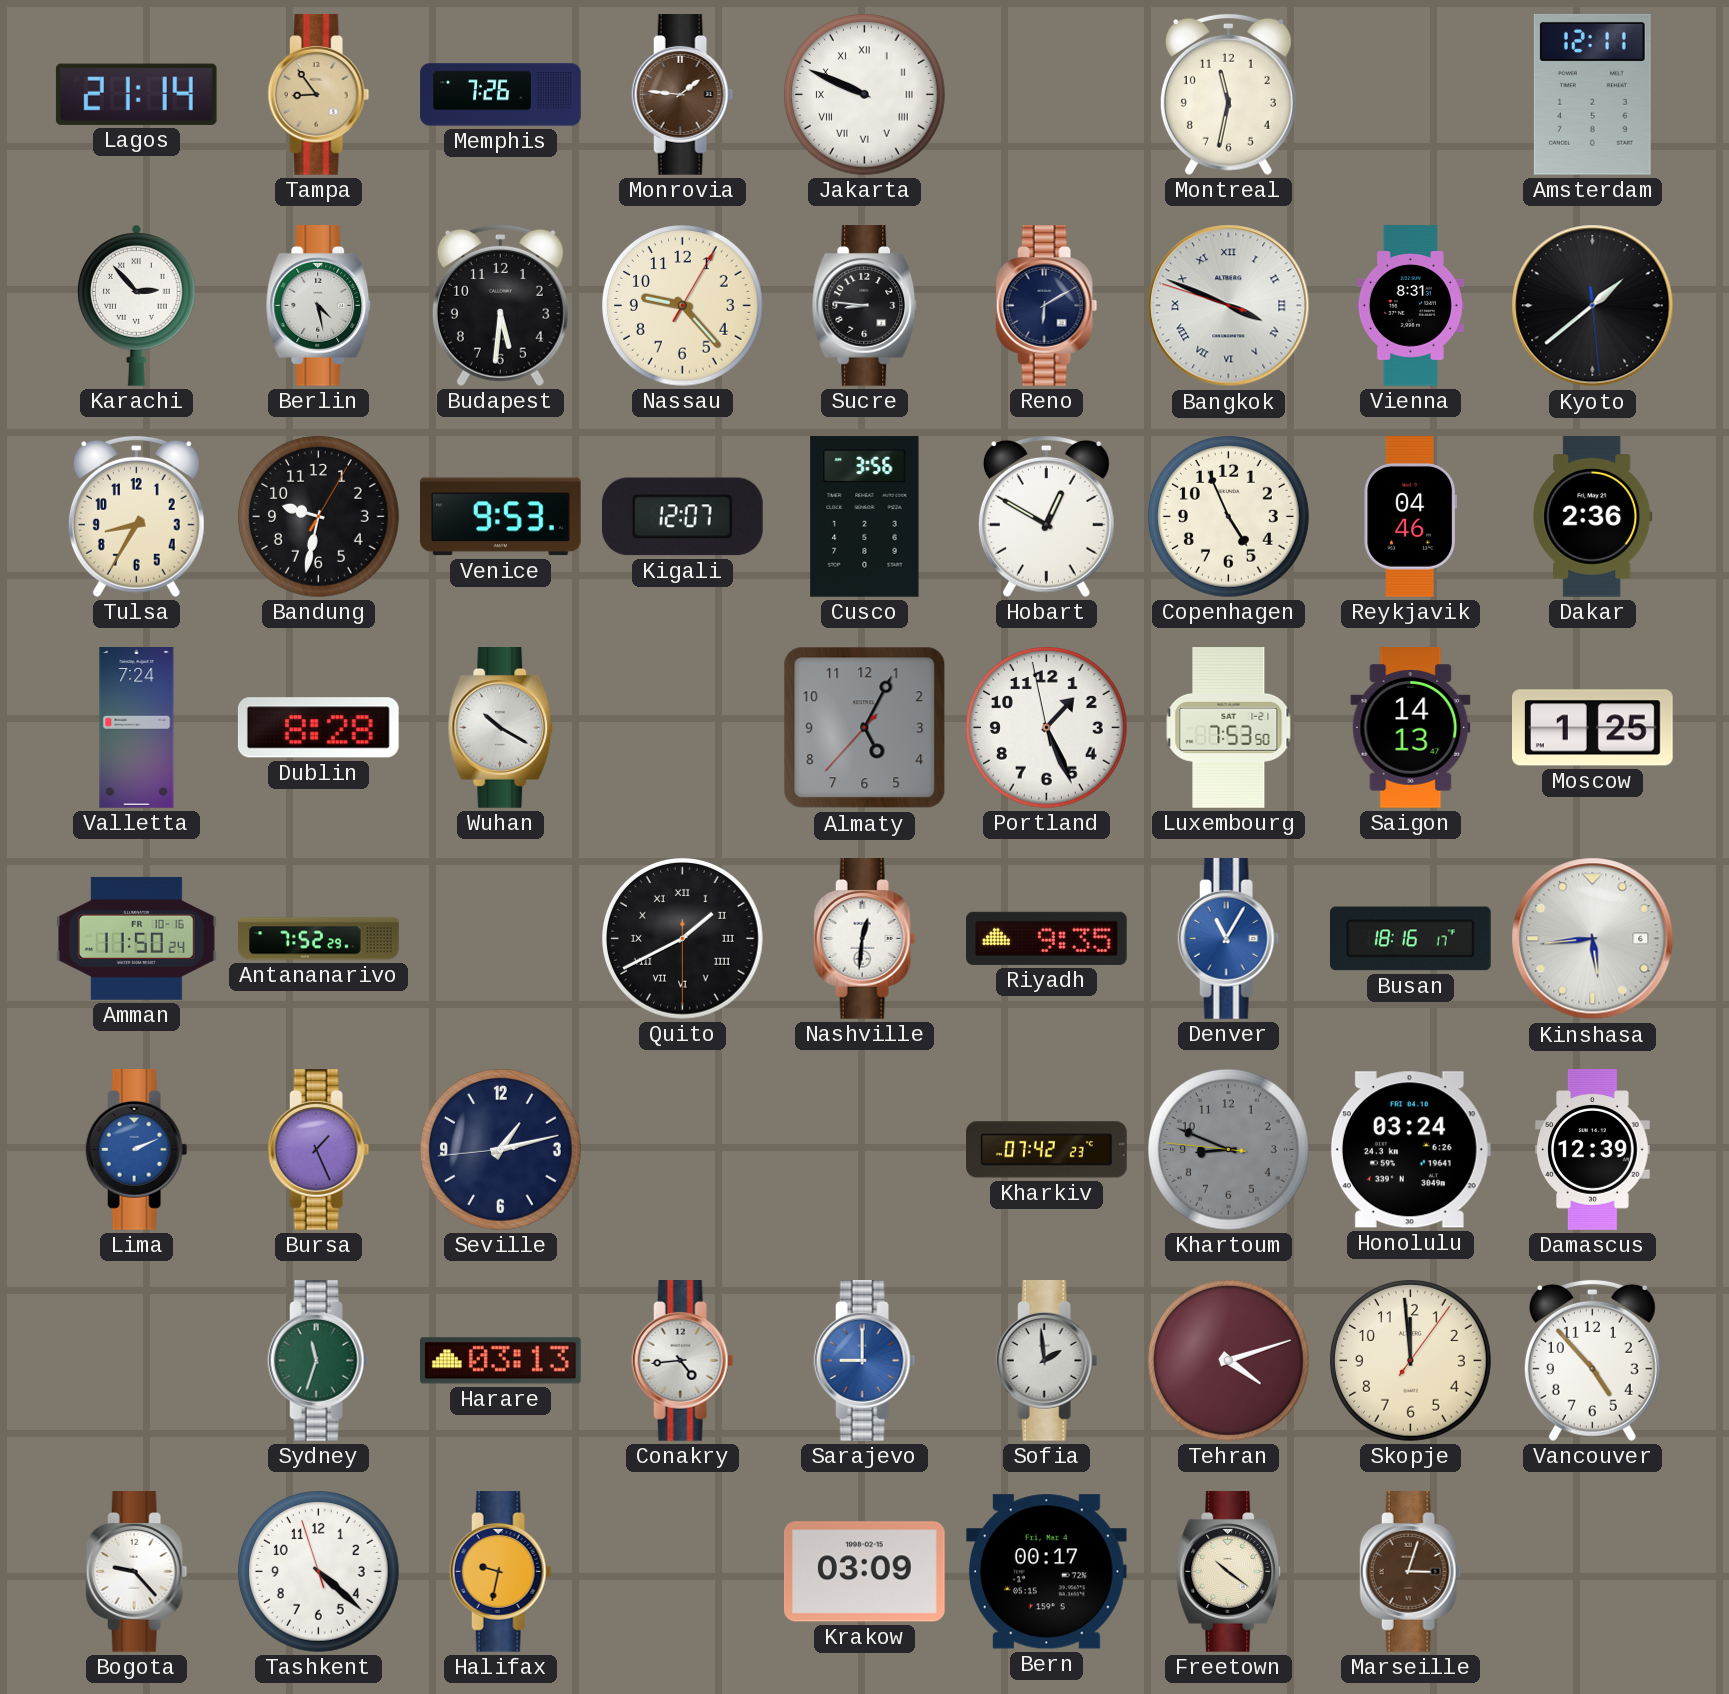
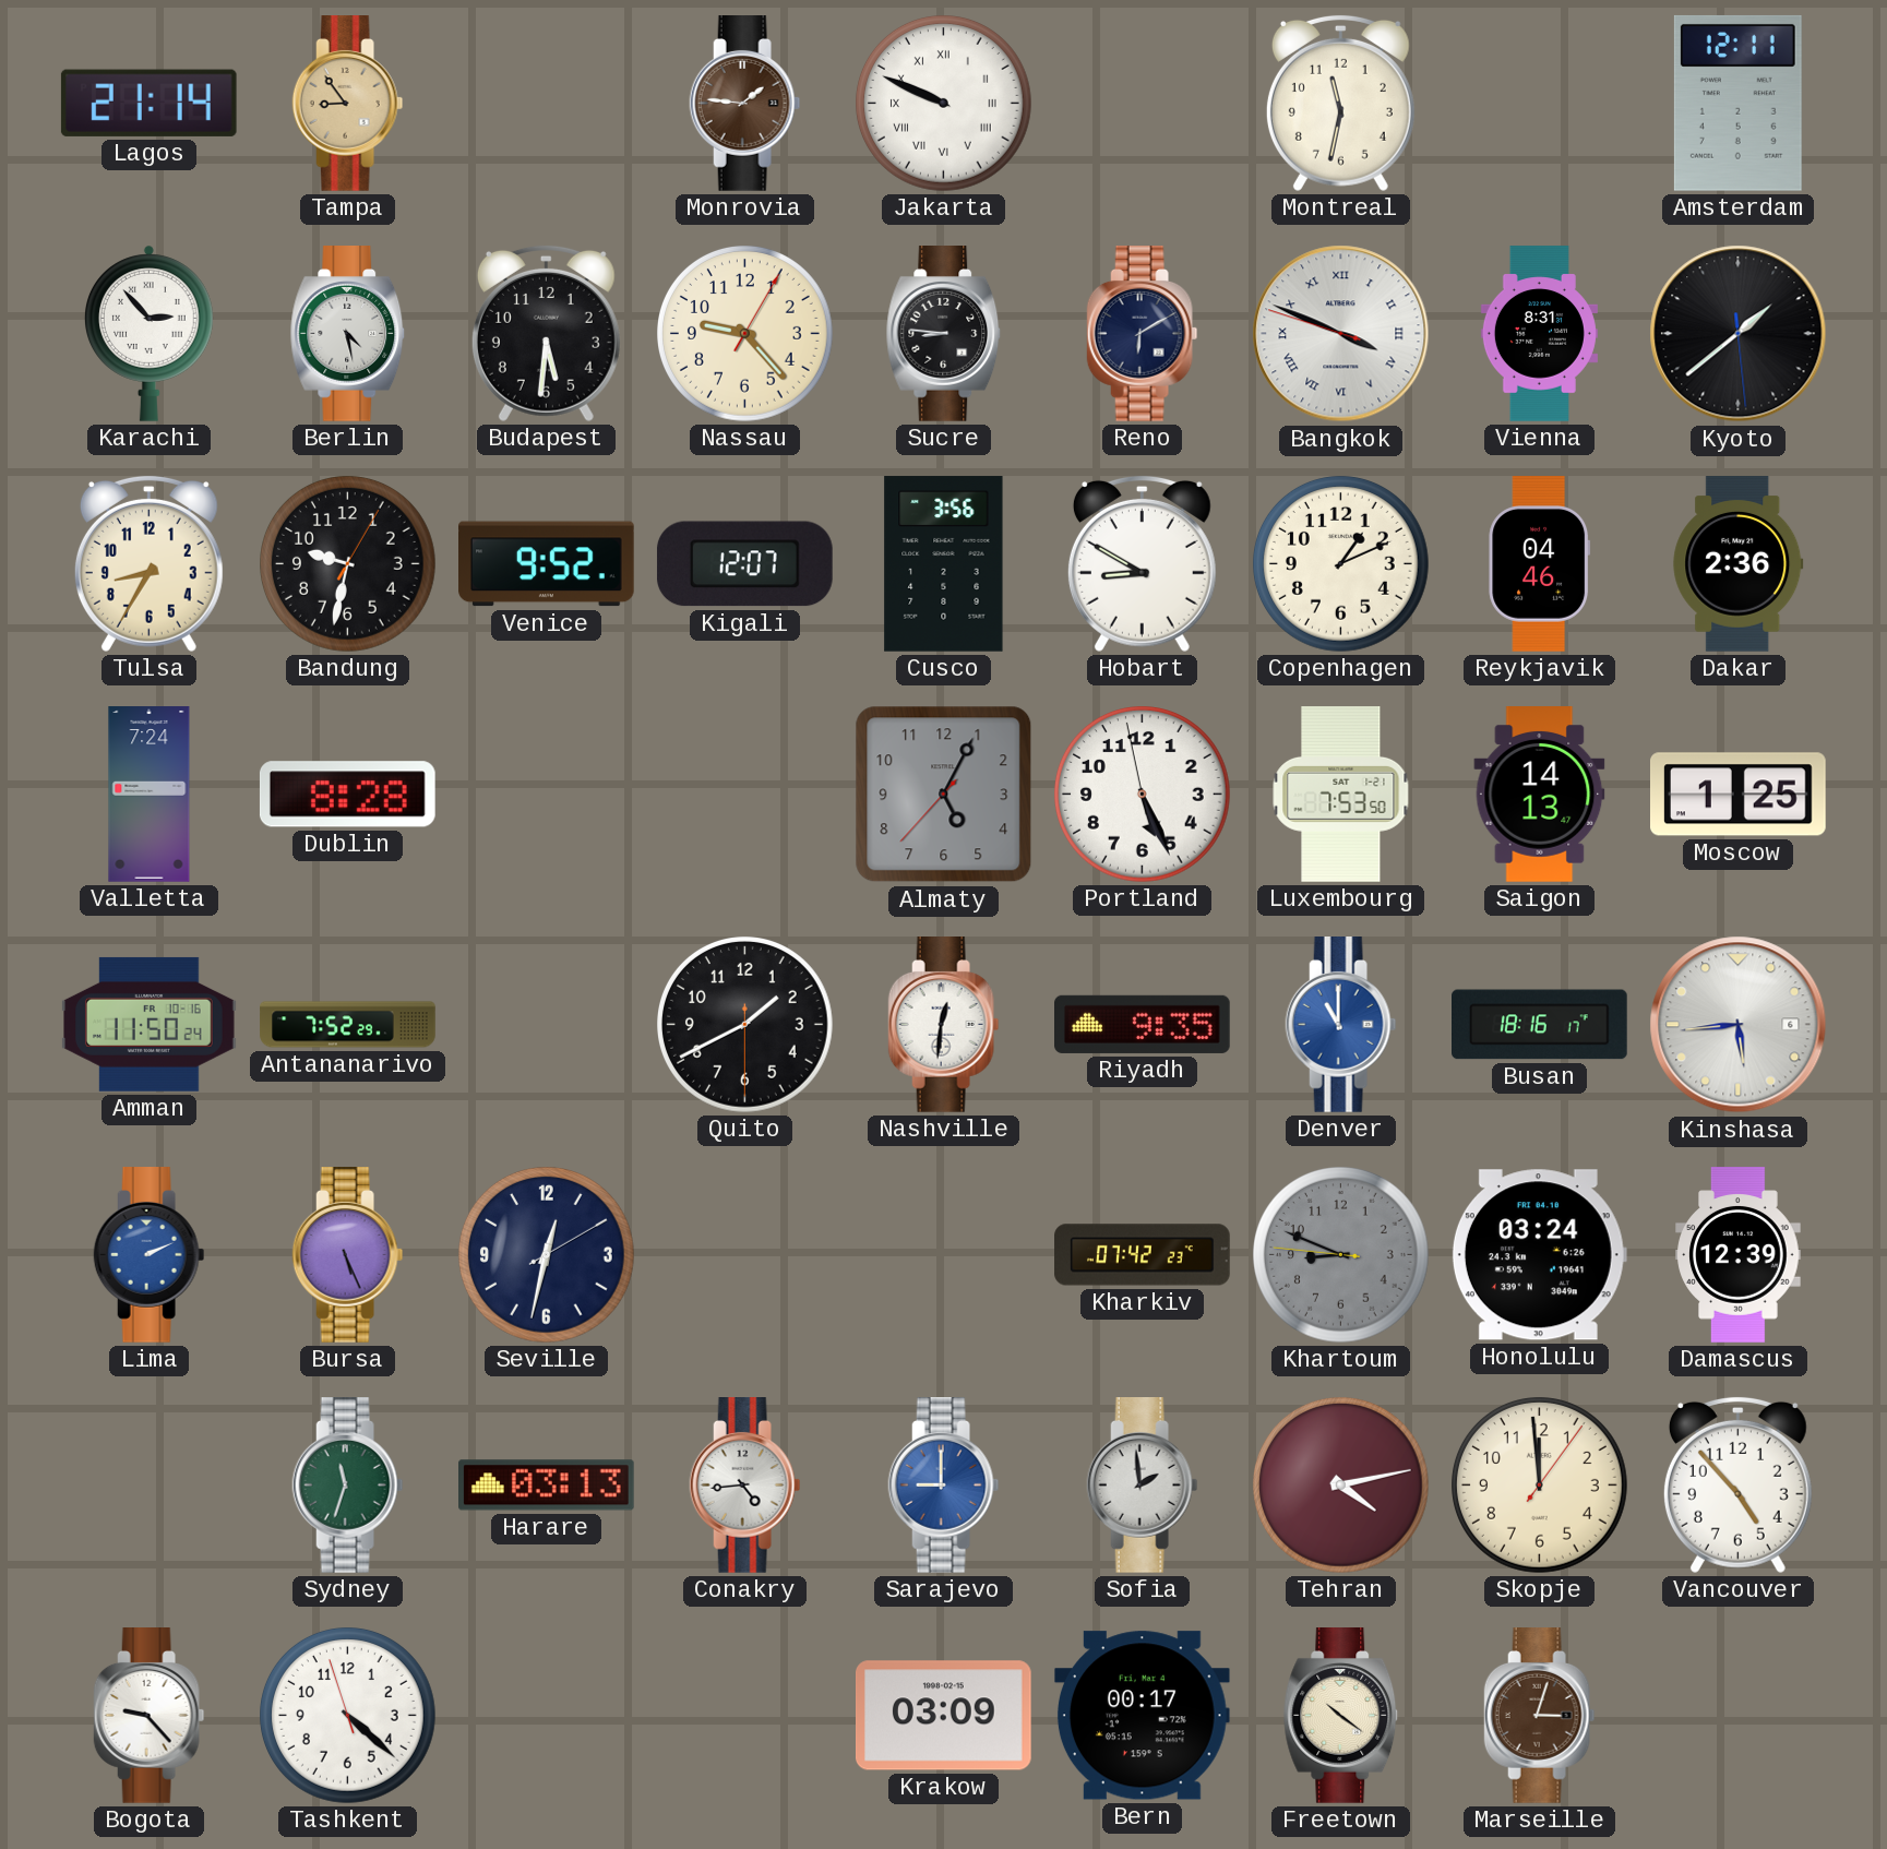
Memphis: 7:26 -> none
Venice: 9:53 -> 9:52
Hobart: 12:50 -> 8:50
Copenhagen: 4:56 -> 1:11
Wuhan: 10:20 -> none
Portland: 1:25 -> 5:25
Quito numerals: Roman -> Arabic
Denver: 11:05 -> 11:00
Bursa: 1:26 -> 5:26
Seville: 1:12 -> 12:32
Tehran: 4:12 -> 4:13
Halifax: 9:32 -> none
